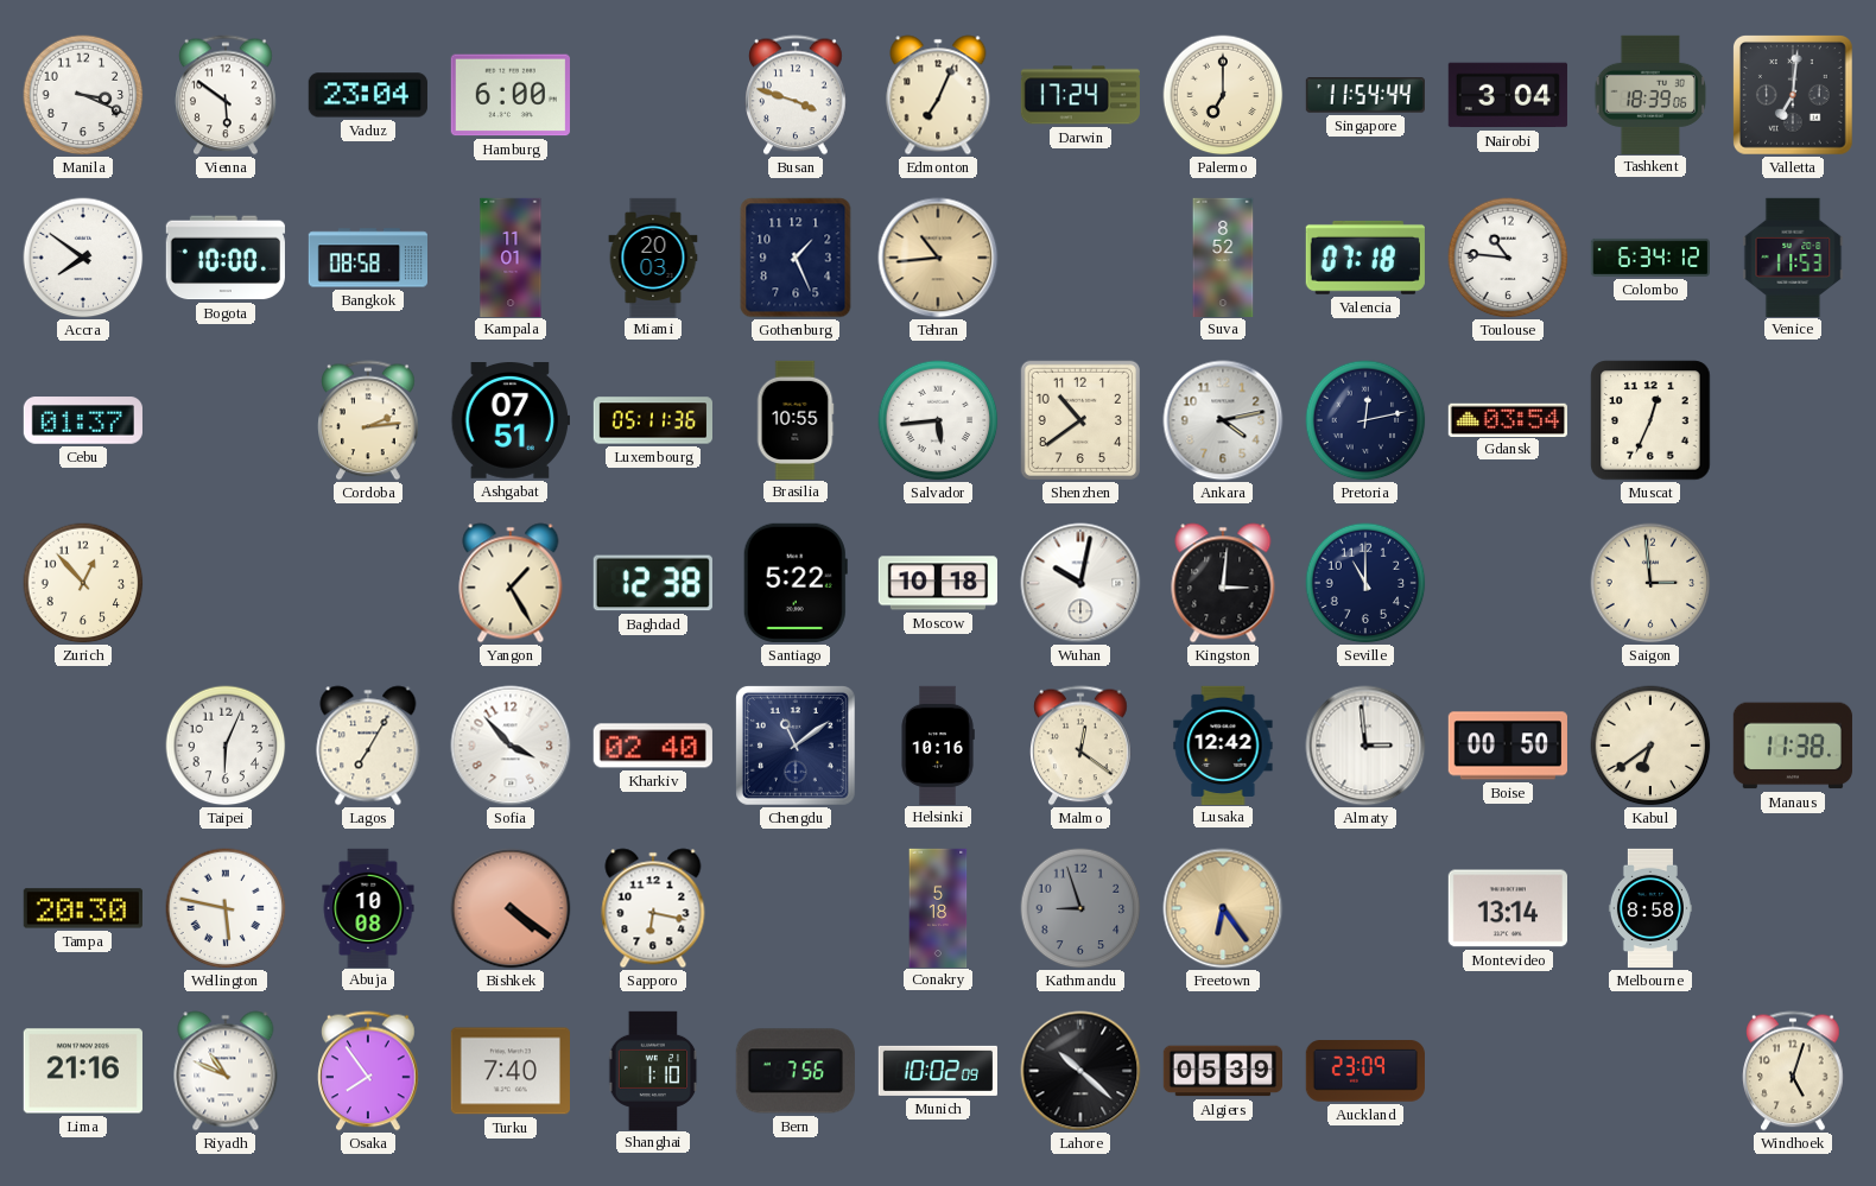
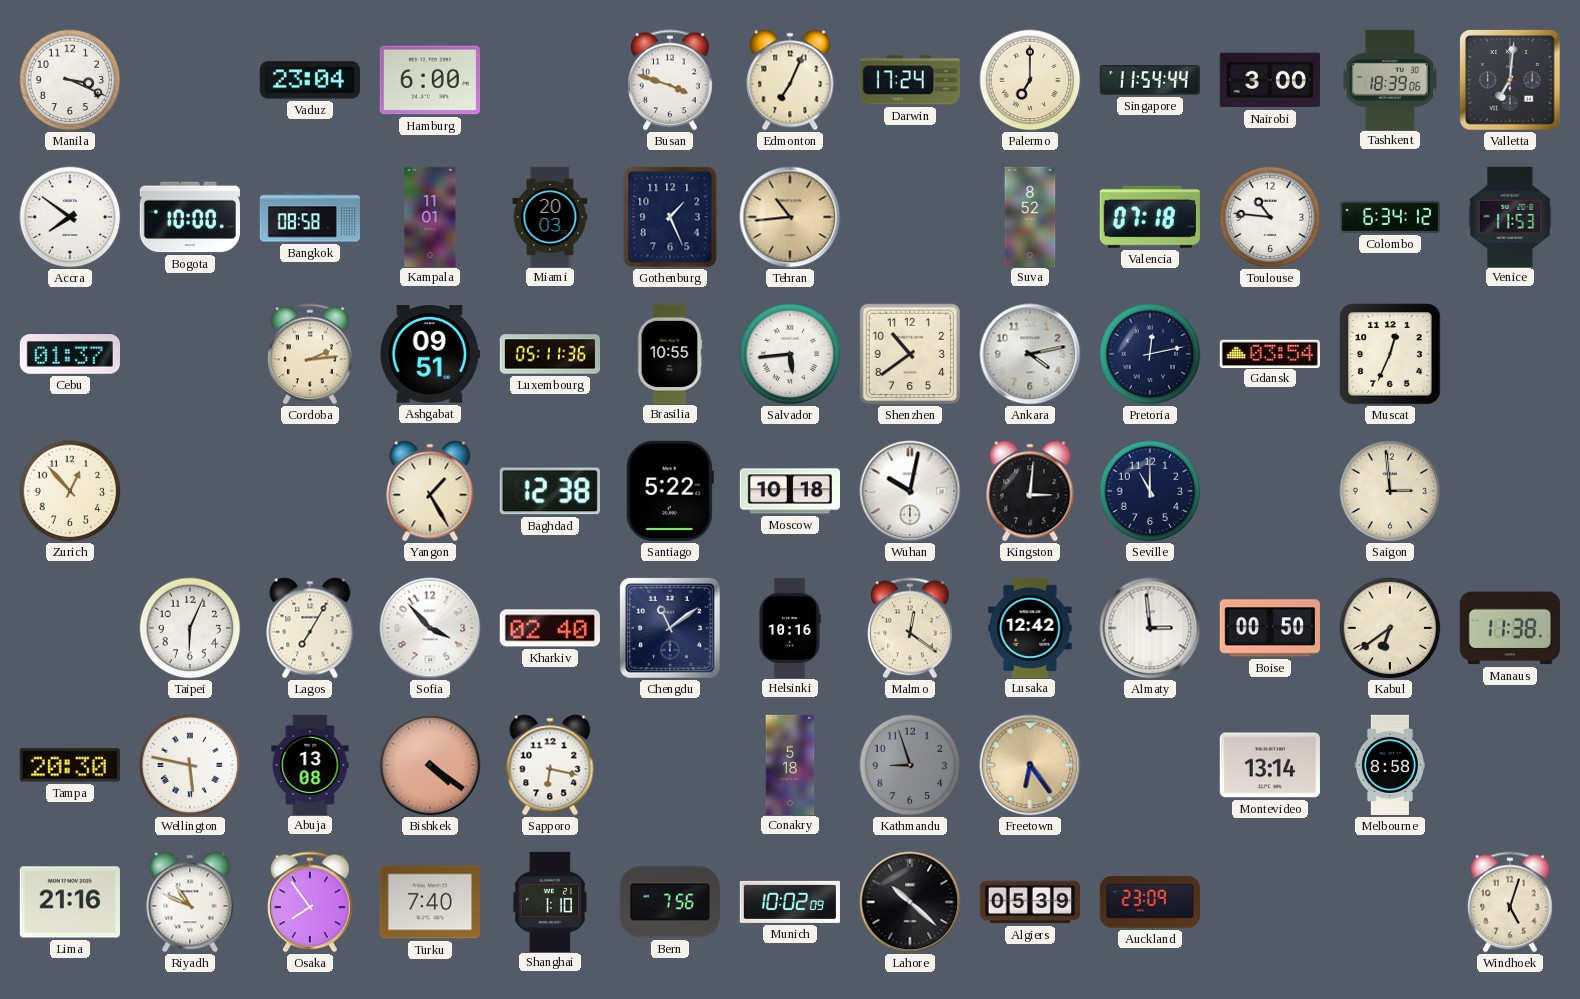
Vienna: 5:51 -> none
Nairobi: 3:04 -> 3:00
Ashgabat: 07:51 -> 09:51
Abuja: 10:08 -> 13:08
